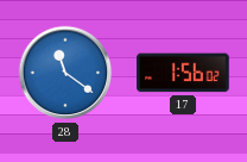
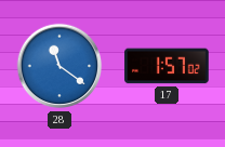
17: 1:56 -> 1:57
